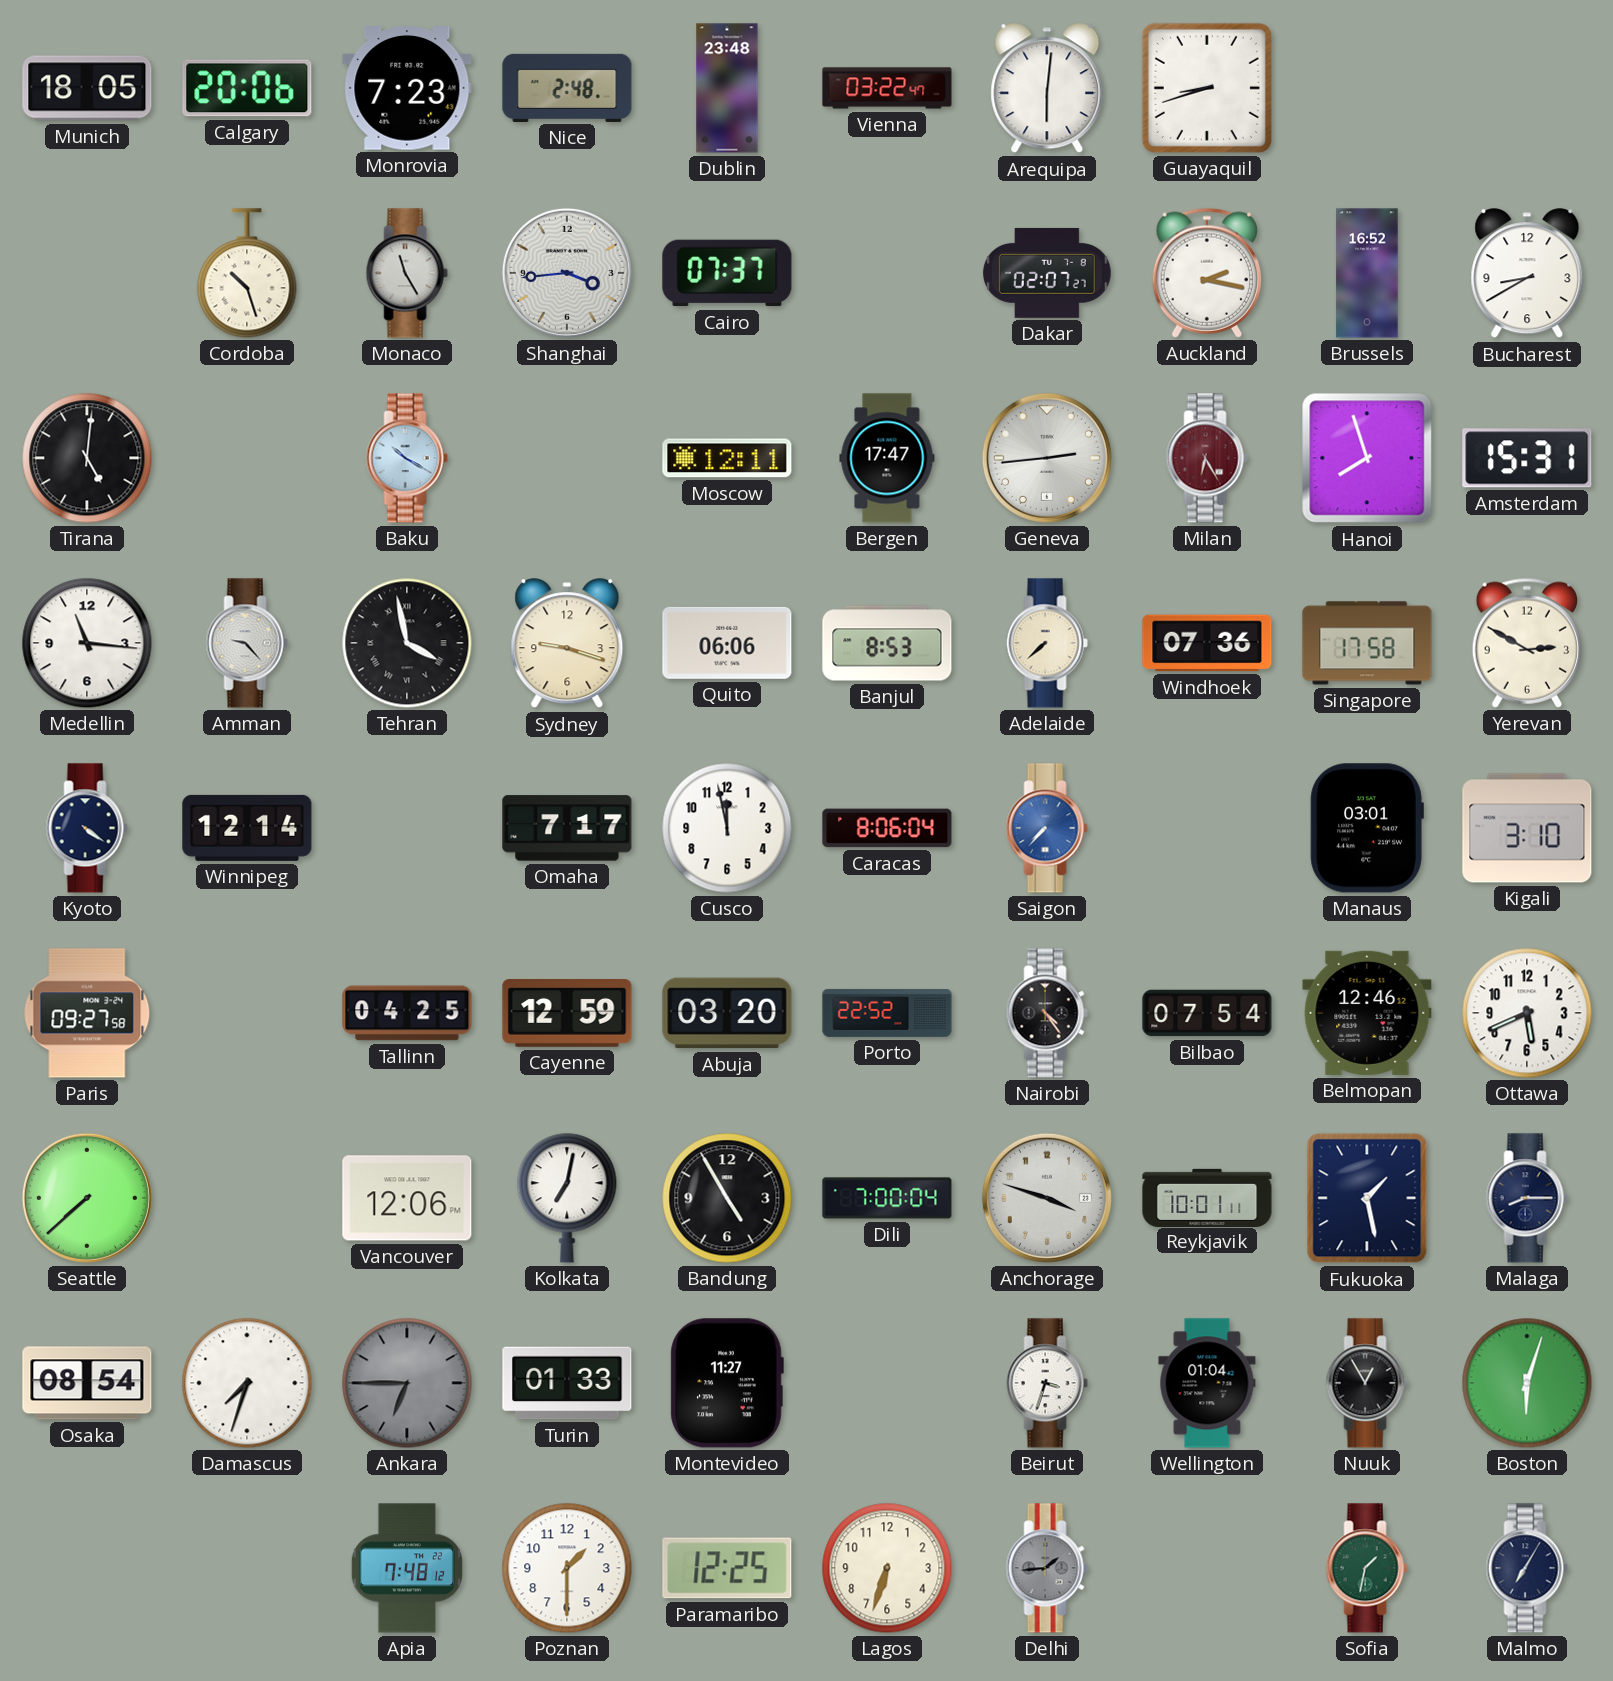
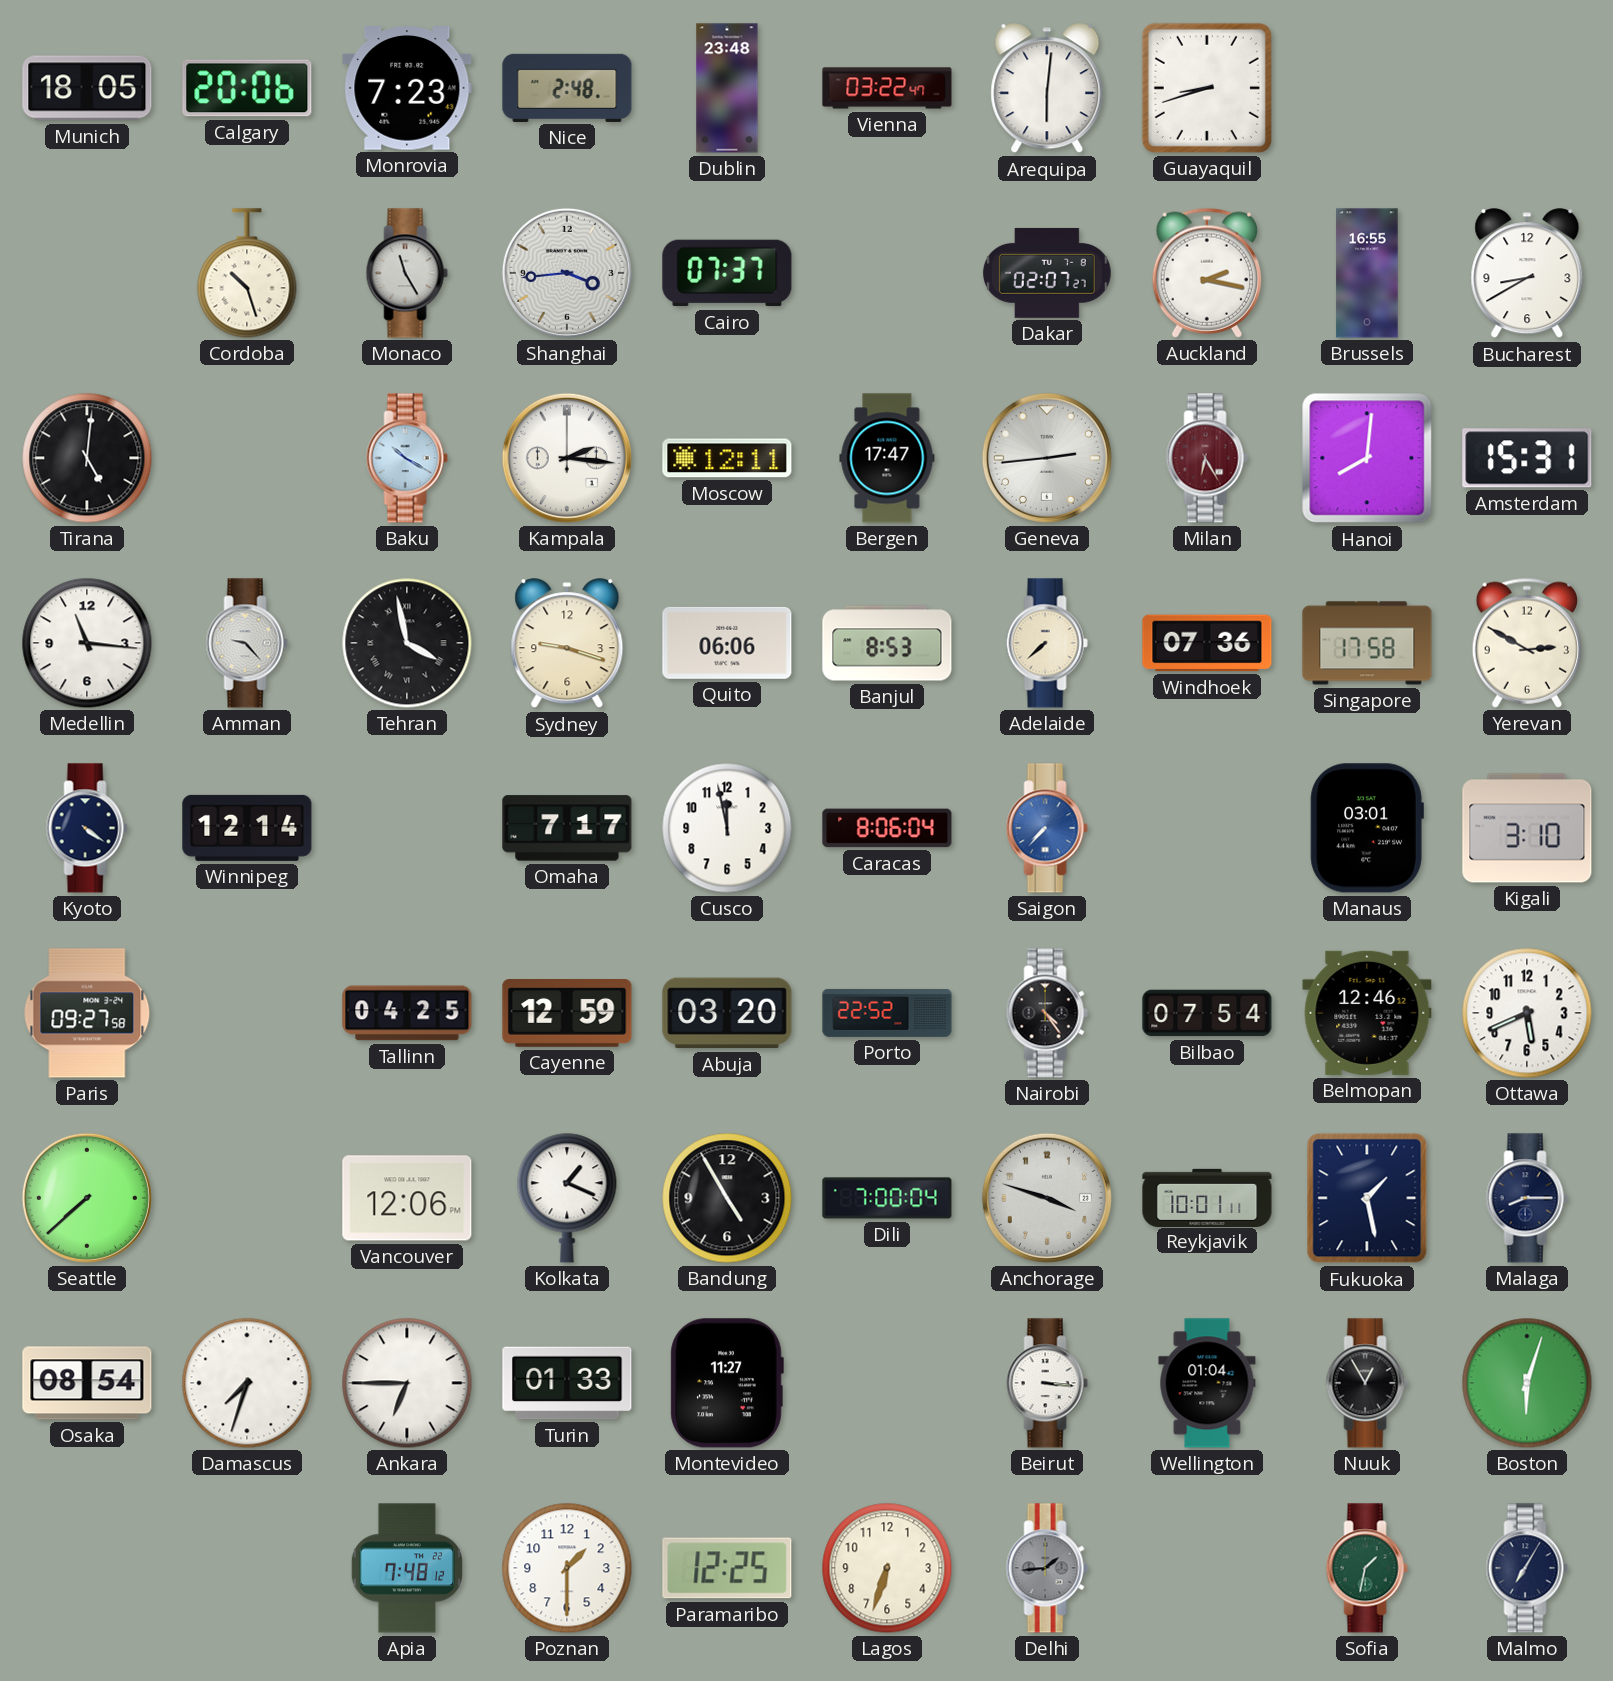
Brussels: 16:52 -> 16:55
Kampala: none -> 2:16
Hanoi: 7:57 -> 8:01
Kolkata: 7:02 -> 1:19
Ankara dial: grey -> white
Beirut: 3:33 -> 3:16
